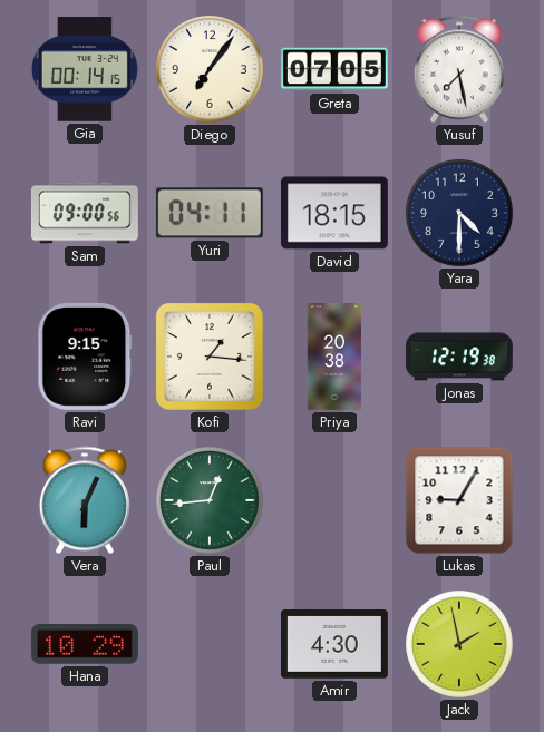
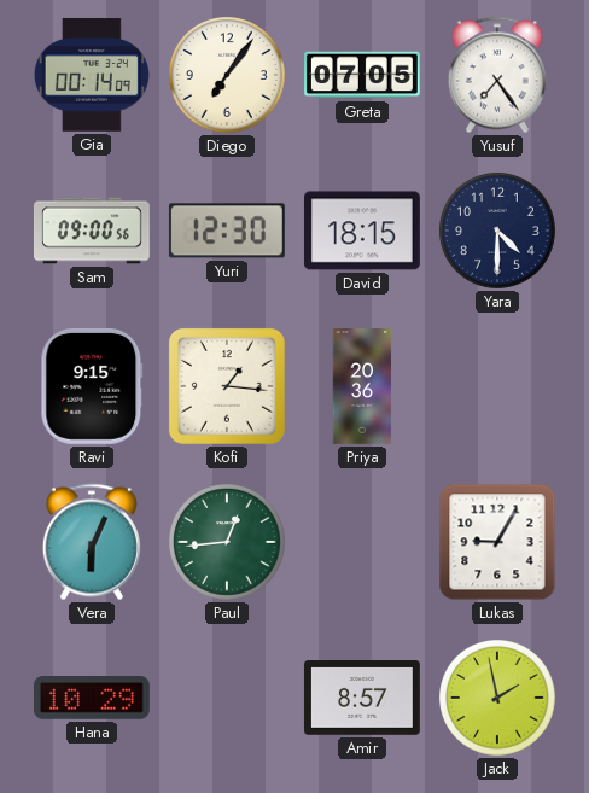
Gia: 00:14:15 -> 00:14:09
Yusuf: 7:28 -> 7:24
Yuri: 04:11 -> 12:30
Priya: 20:38 -> 20:36
Jonas: 12:19 -> none
Amir: 4:30 -> 8:57
